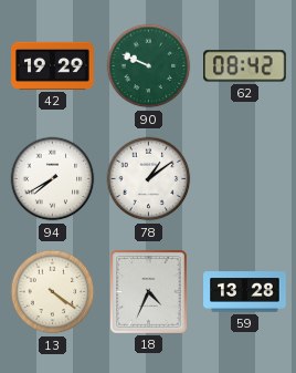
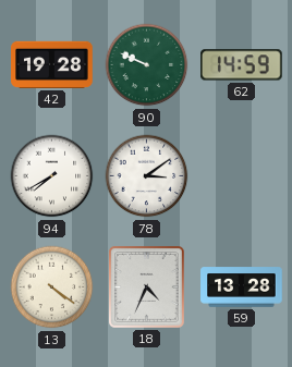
42: 19:29 -> 19:28
62: 08:42 -> 14:59
78: 1:09 -> 3:09
